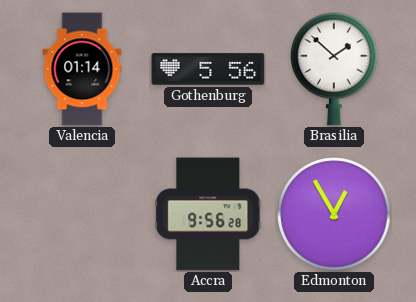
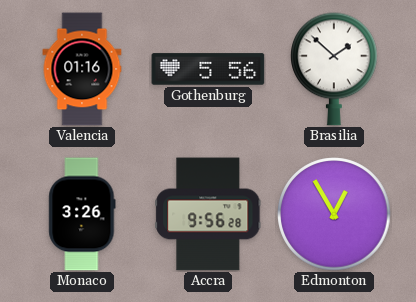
Valencia: 01:14 -> 01:16
Monaco: none -> 3:26
